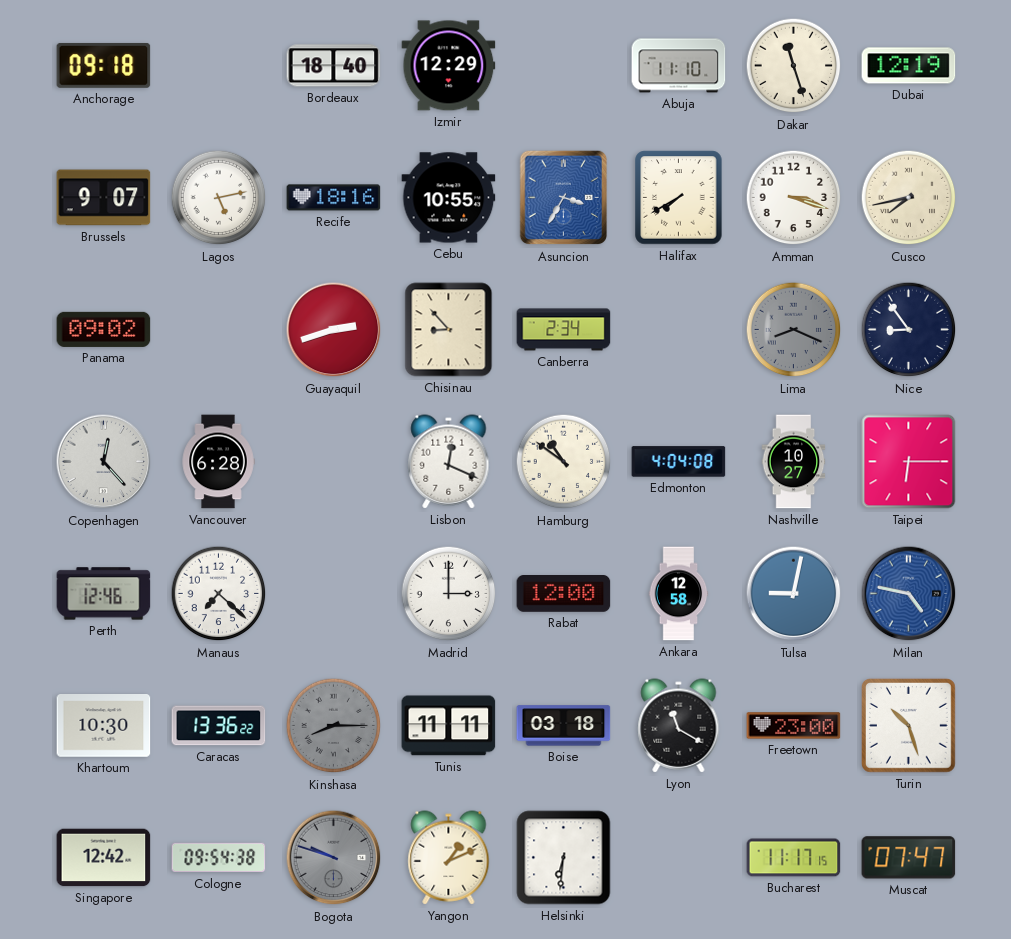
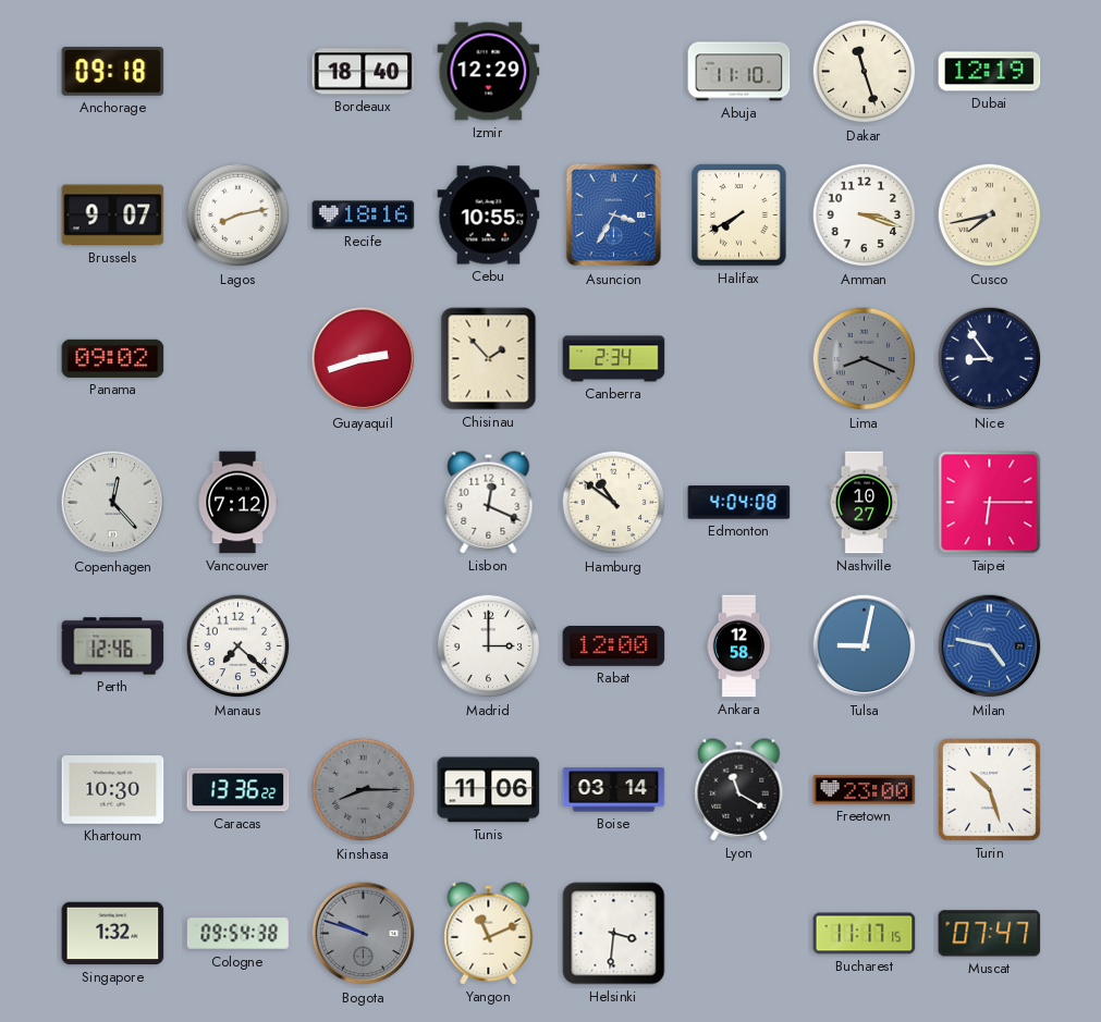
Lagos: 5:13 -> 8:13
Chisinau: 8:53 -> 1:53
Vancouver: 6:28 -> 7:12
Tunis: 11:11 -> 11:06
Boise: 03:18 -> 03:14
Singapore: 12:42 -> 1:32
Yangon: 1:11 -> 11:11
Helsinki: 6:31 -> 3:31
